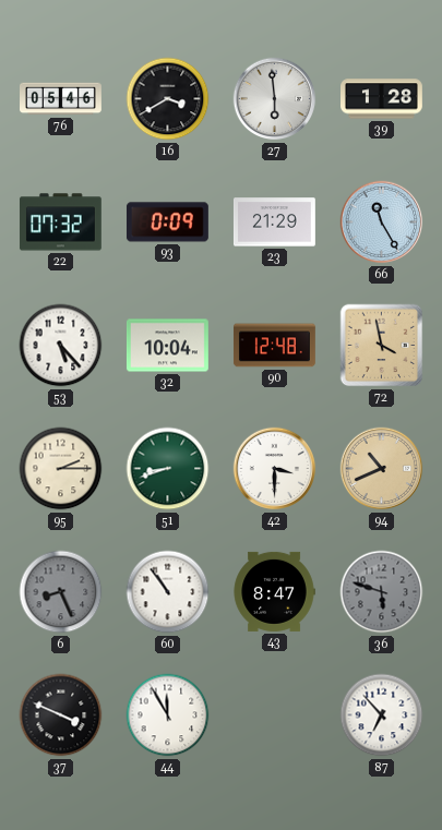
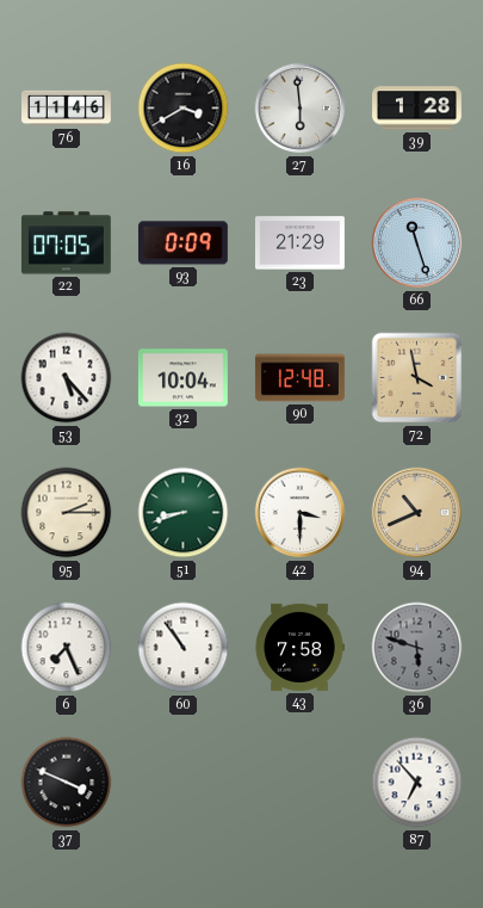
76: 05:46 -> 11:46
22: 07:32 -> 07:05
66: 11:25 -> 11:27
6: 8:26 -> 7:26
6 dial: grey -> white
43: 8:47 -> 7:58
44: 11:55 -> none
